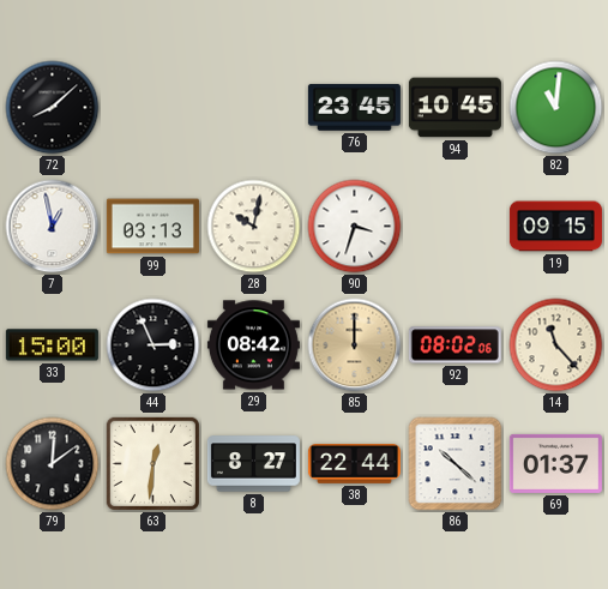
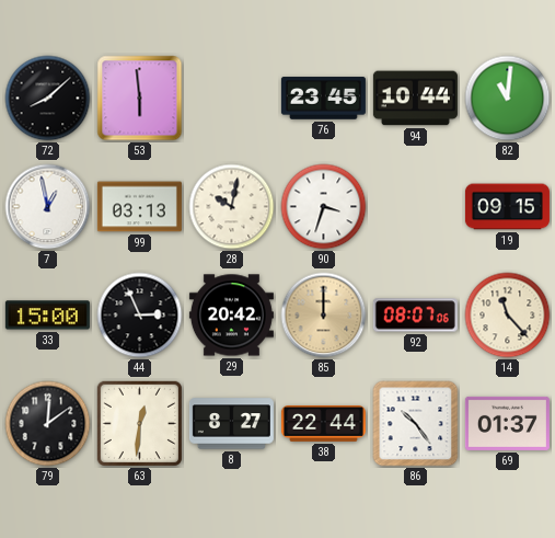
53: none -> 5:59
94: 10:45 -> 10:44
29: 08:42 -> 20:42
92: 08:02 -> 08:07
86: 10:22 -> 10:24
